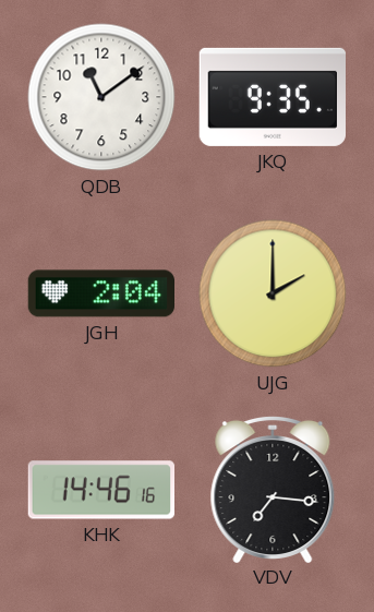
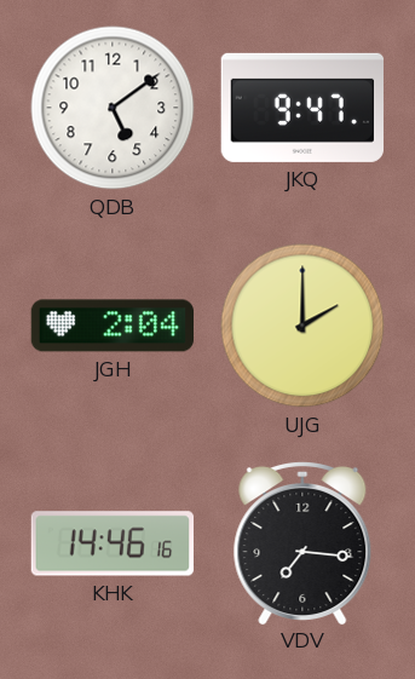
QDB: 11:09 -> 5:09
JKQ: 9:35 -> 9:47
